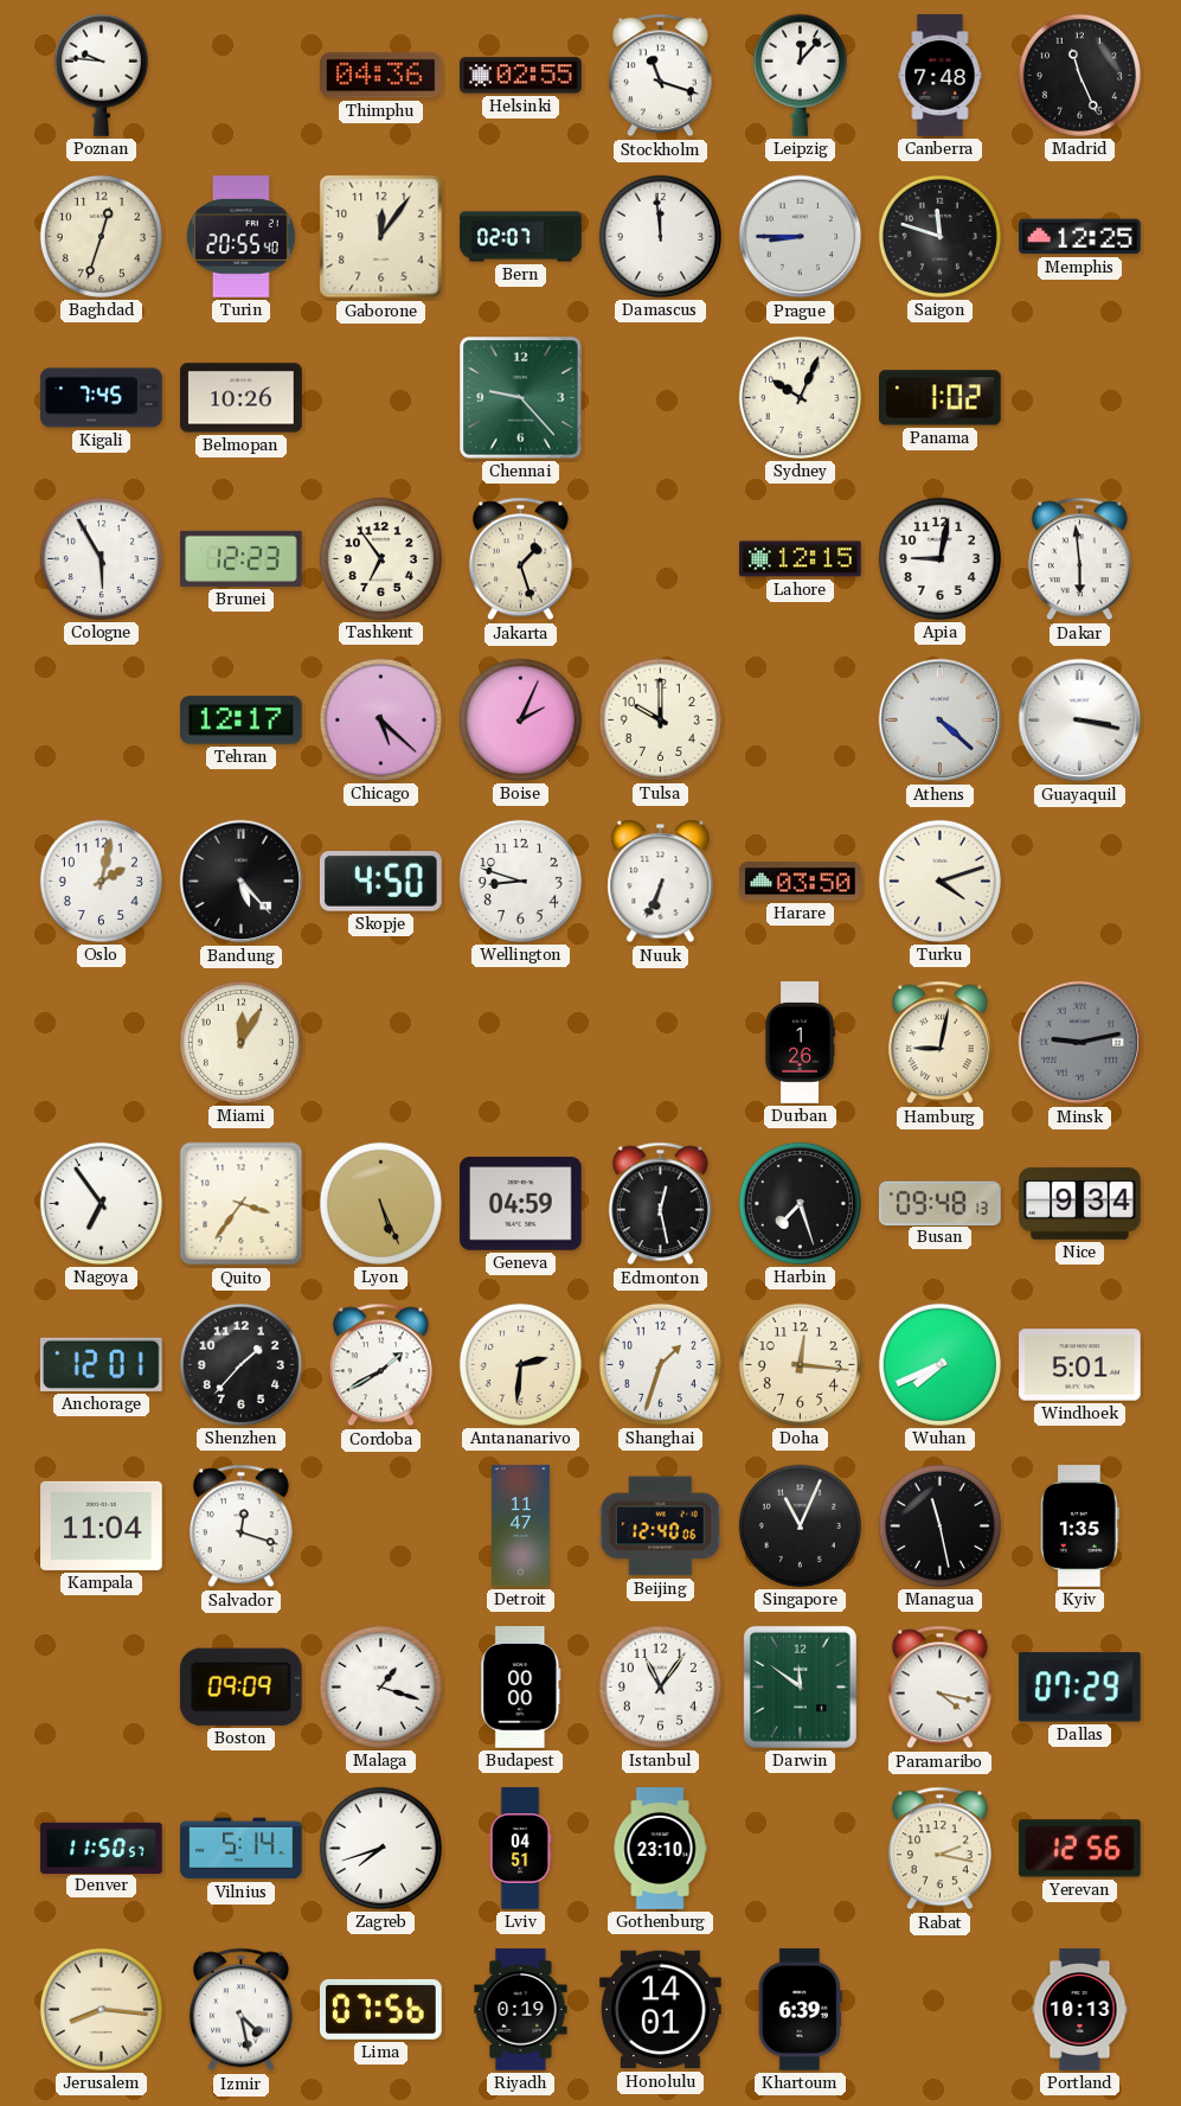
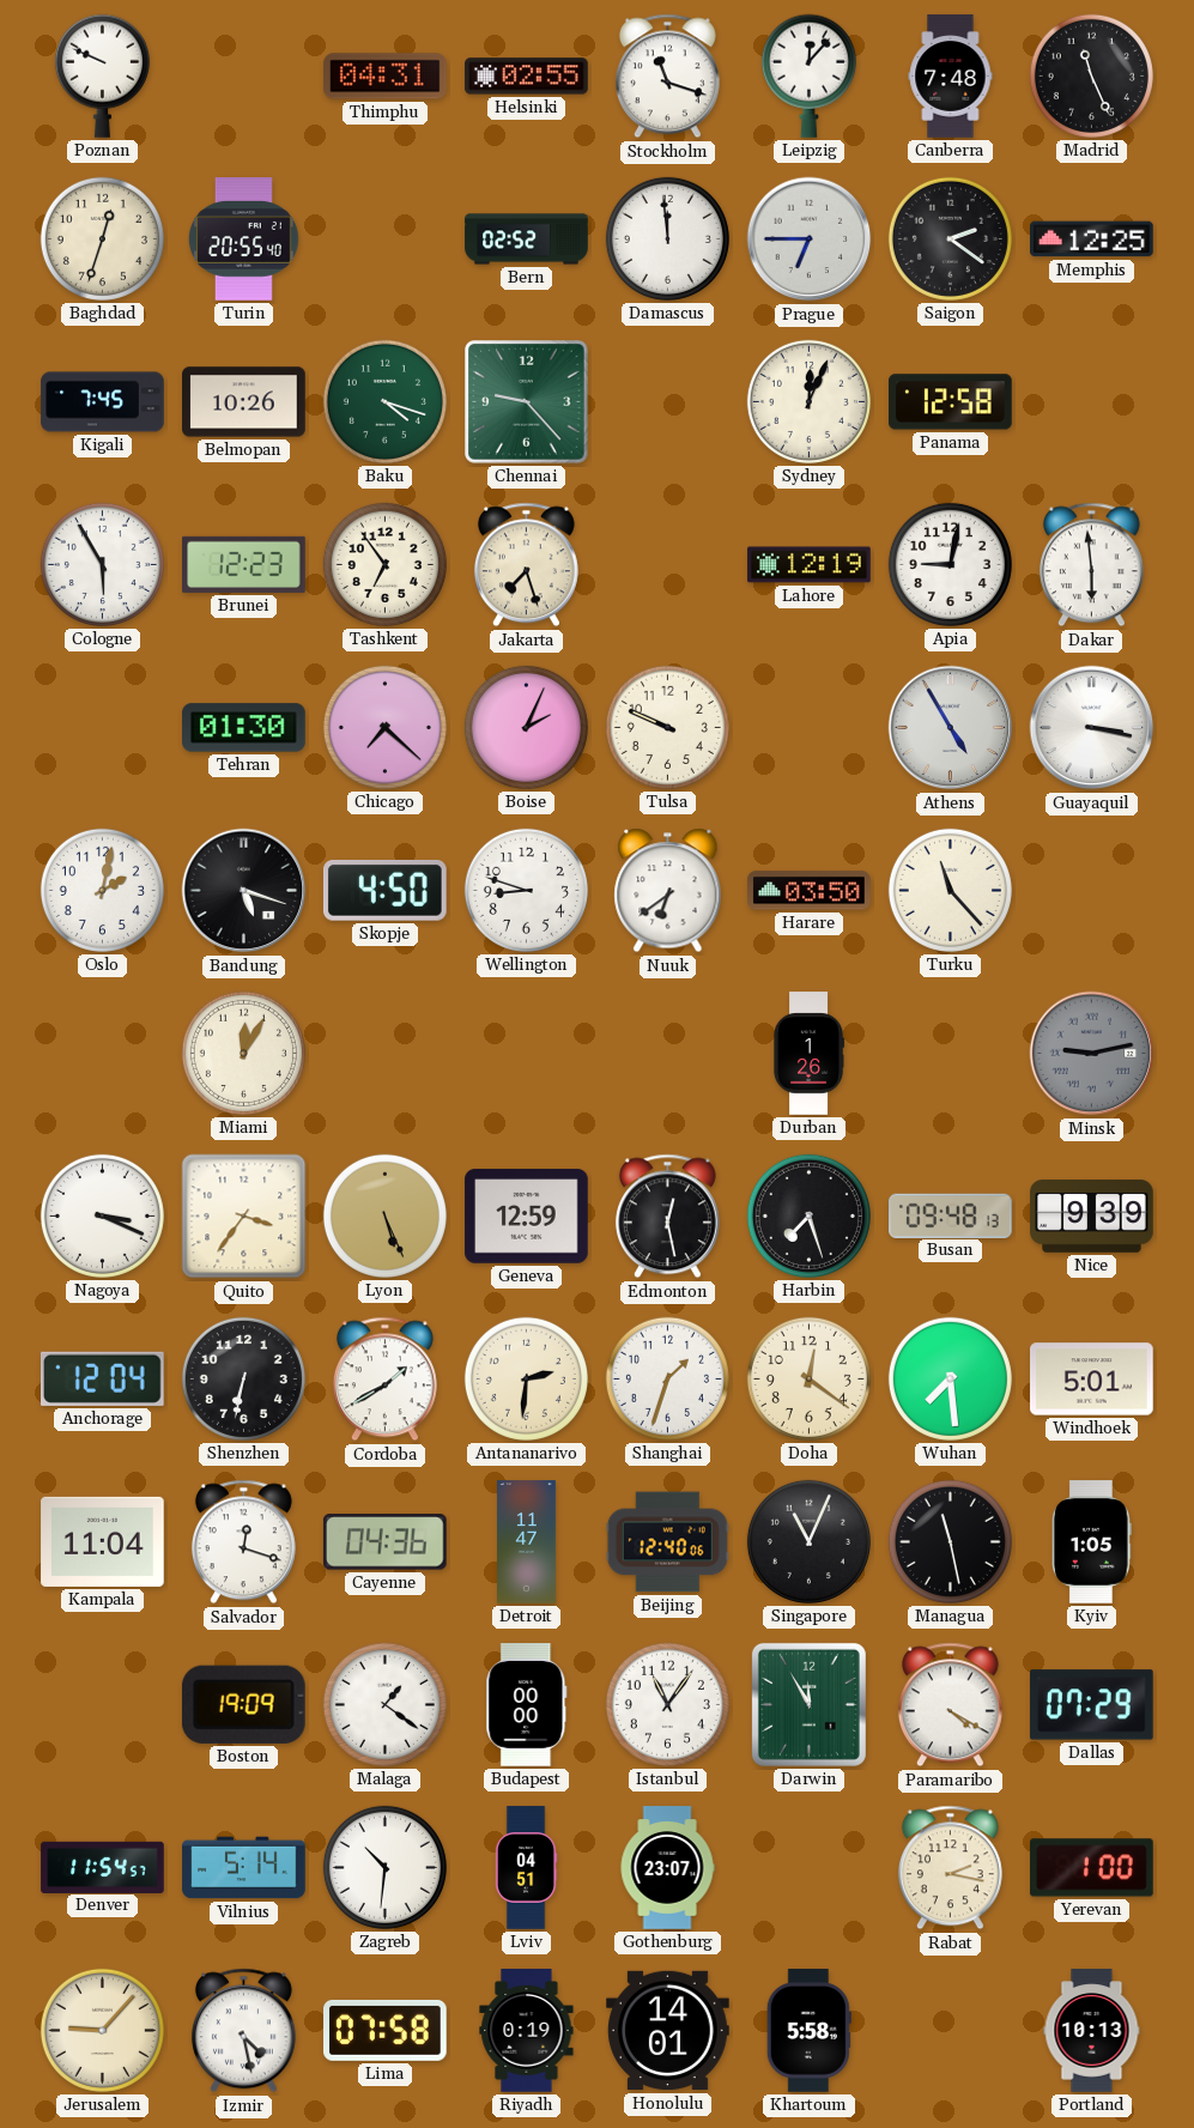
Poznan: 9:46 -> 9:49
Thimphu: 04:36 -> 04:31
Gaborone: 12:06 -> none
Bern: 02:07 -> 02:52
Prague: 8:45 -> 6:45
Saigon: 11:48 -> 2:21
Baku: none -> 4:18
Sydney: 10:04 -> 12:04
Panama: 1:02 -> 12:58
Jakarta: 1:27 -> 7:27
Lahore: 12:15 -> 12:19
Tehran: 12:17 -> 01:30
Chicago: 5:22 -> 7:22
Tulsa: 10:00 -> 9:49
Athens: 4:22 -> 4:55
Bandung: 5:23 -> 5:18
Nuuk: 6:34 -> 6:39
Turku: 4:12 -> 11:23
Hamburg: 9:02 -> none
Nagoya: 6:54 -> 3:19
Geneva: 04:59 -> 12:59
Nice: 9:34 -> 9:39
Anchorage: 12:01 -> 12:04
Shenzhen: 1:37 -> 6:32
Doha: 12:16 -> 12:21
Wuhan: 7:41 -> 7:29
Cayenne: none -> 04:36
Kyiv: 1:35 -> 1:05
Boston: 09:09 -> 19:09
Malaga: 1:18 -> 1:21
Darwin: 11:51 -> 11:55
Paramaribo: 4:17 -> 4:20
Denver: 11:50 -> 11:54
Zagreb: 7:42 -> 10:31
Gothenburg: 23:10 -> 23:07
Yerevan: 12:56 -> 1:00
Jerusalem: 8:16 -> 9:07
Lima: 07:56 -> 07:58
Khartoum: 6:39 -> 5:58
